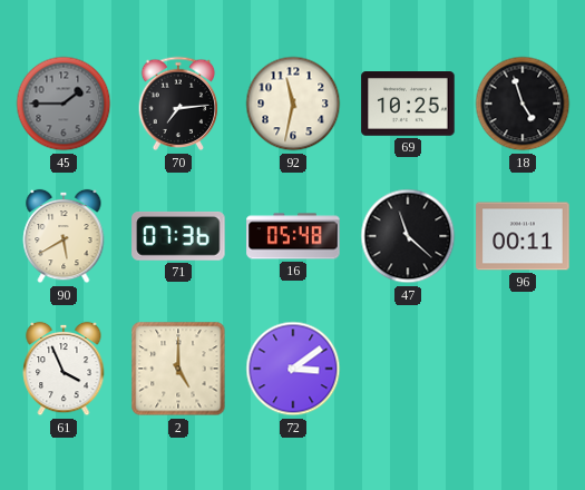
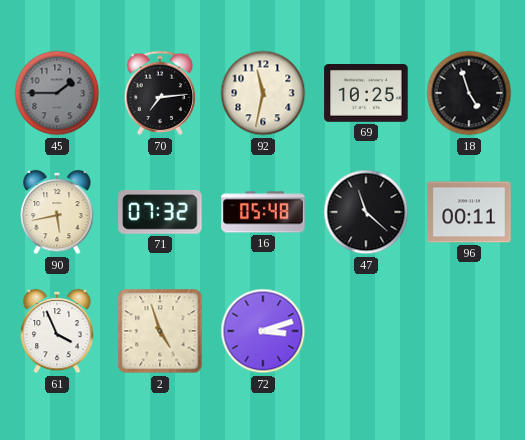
90: 5:40 -> 5:43
71: 07:36 -> 07:32
2: 5:00 -> 4:57
72: 3:09 -> 3:12
